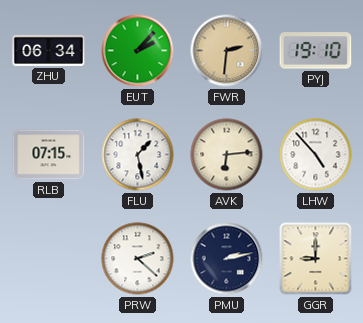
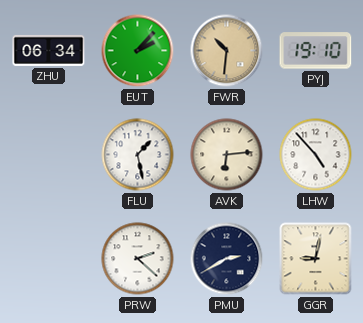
FWR: 2:31 -> 10:31
RLB: 07:15 -> none
PMU: 2:13 -> 2:40
GGR: 9:00 -> 9:02
